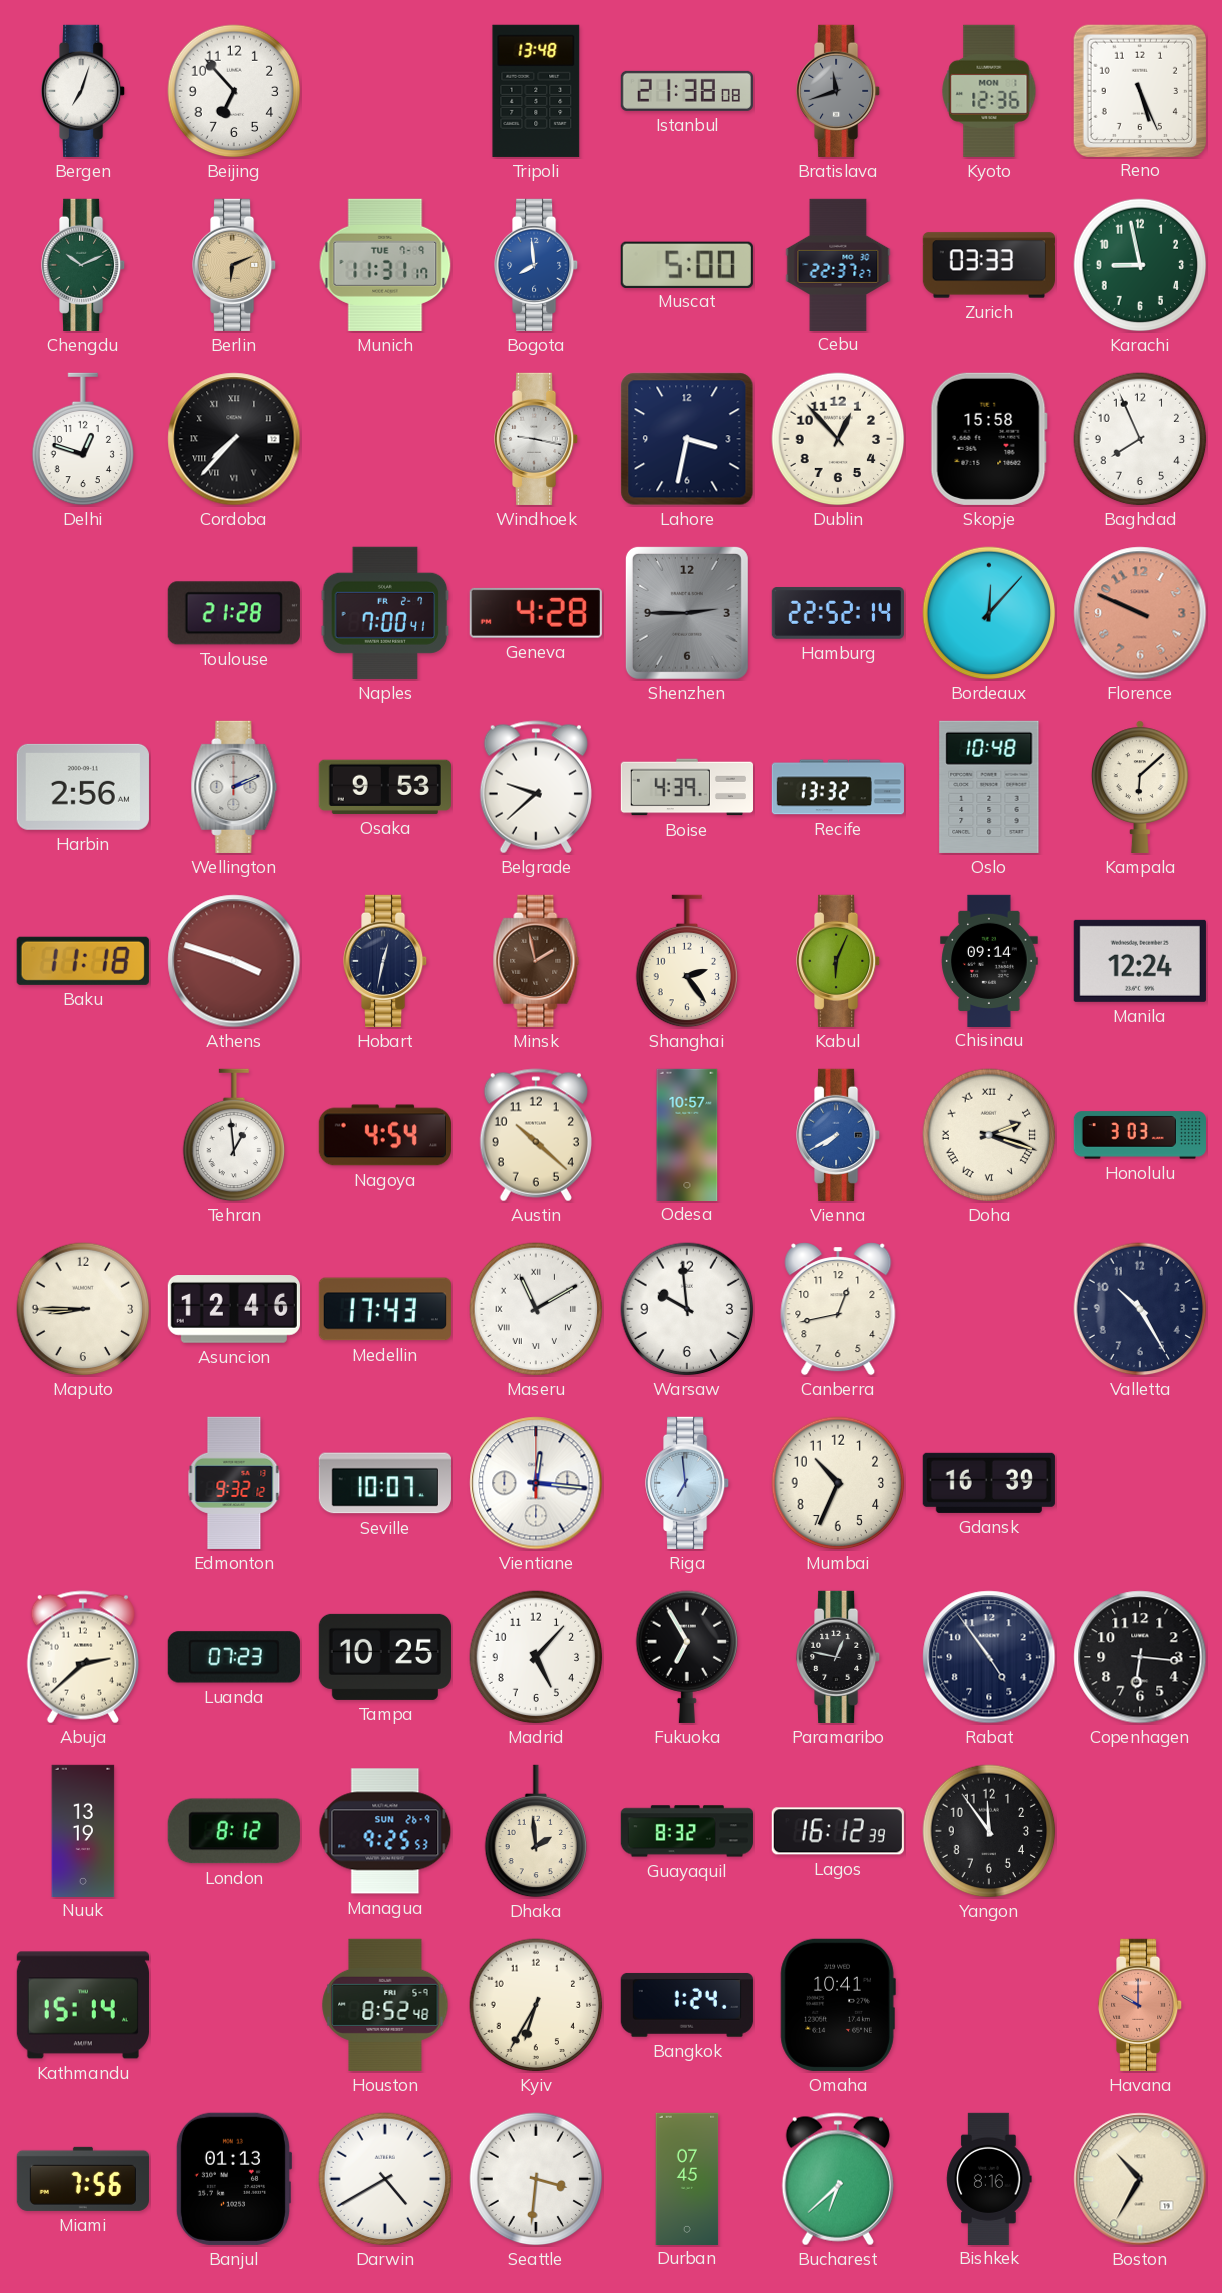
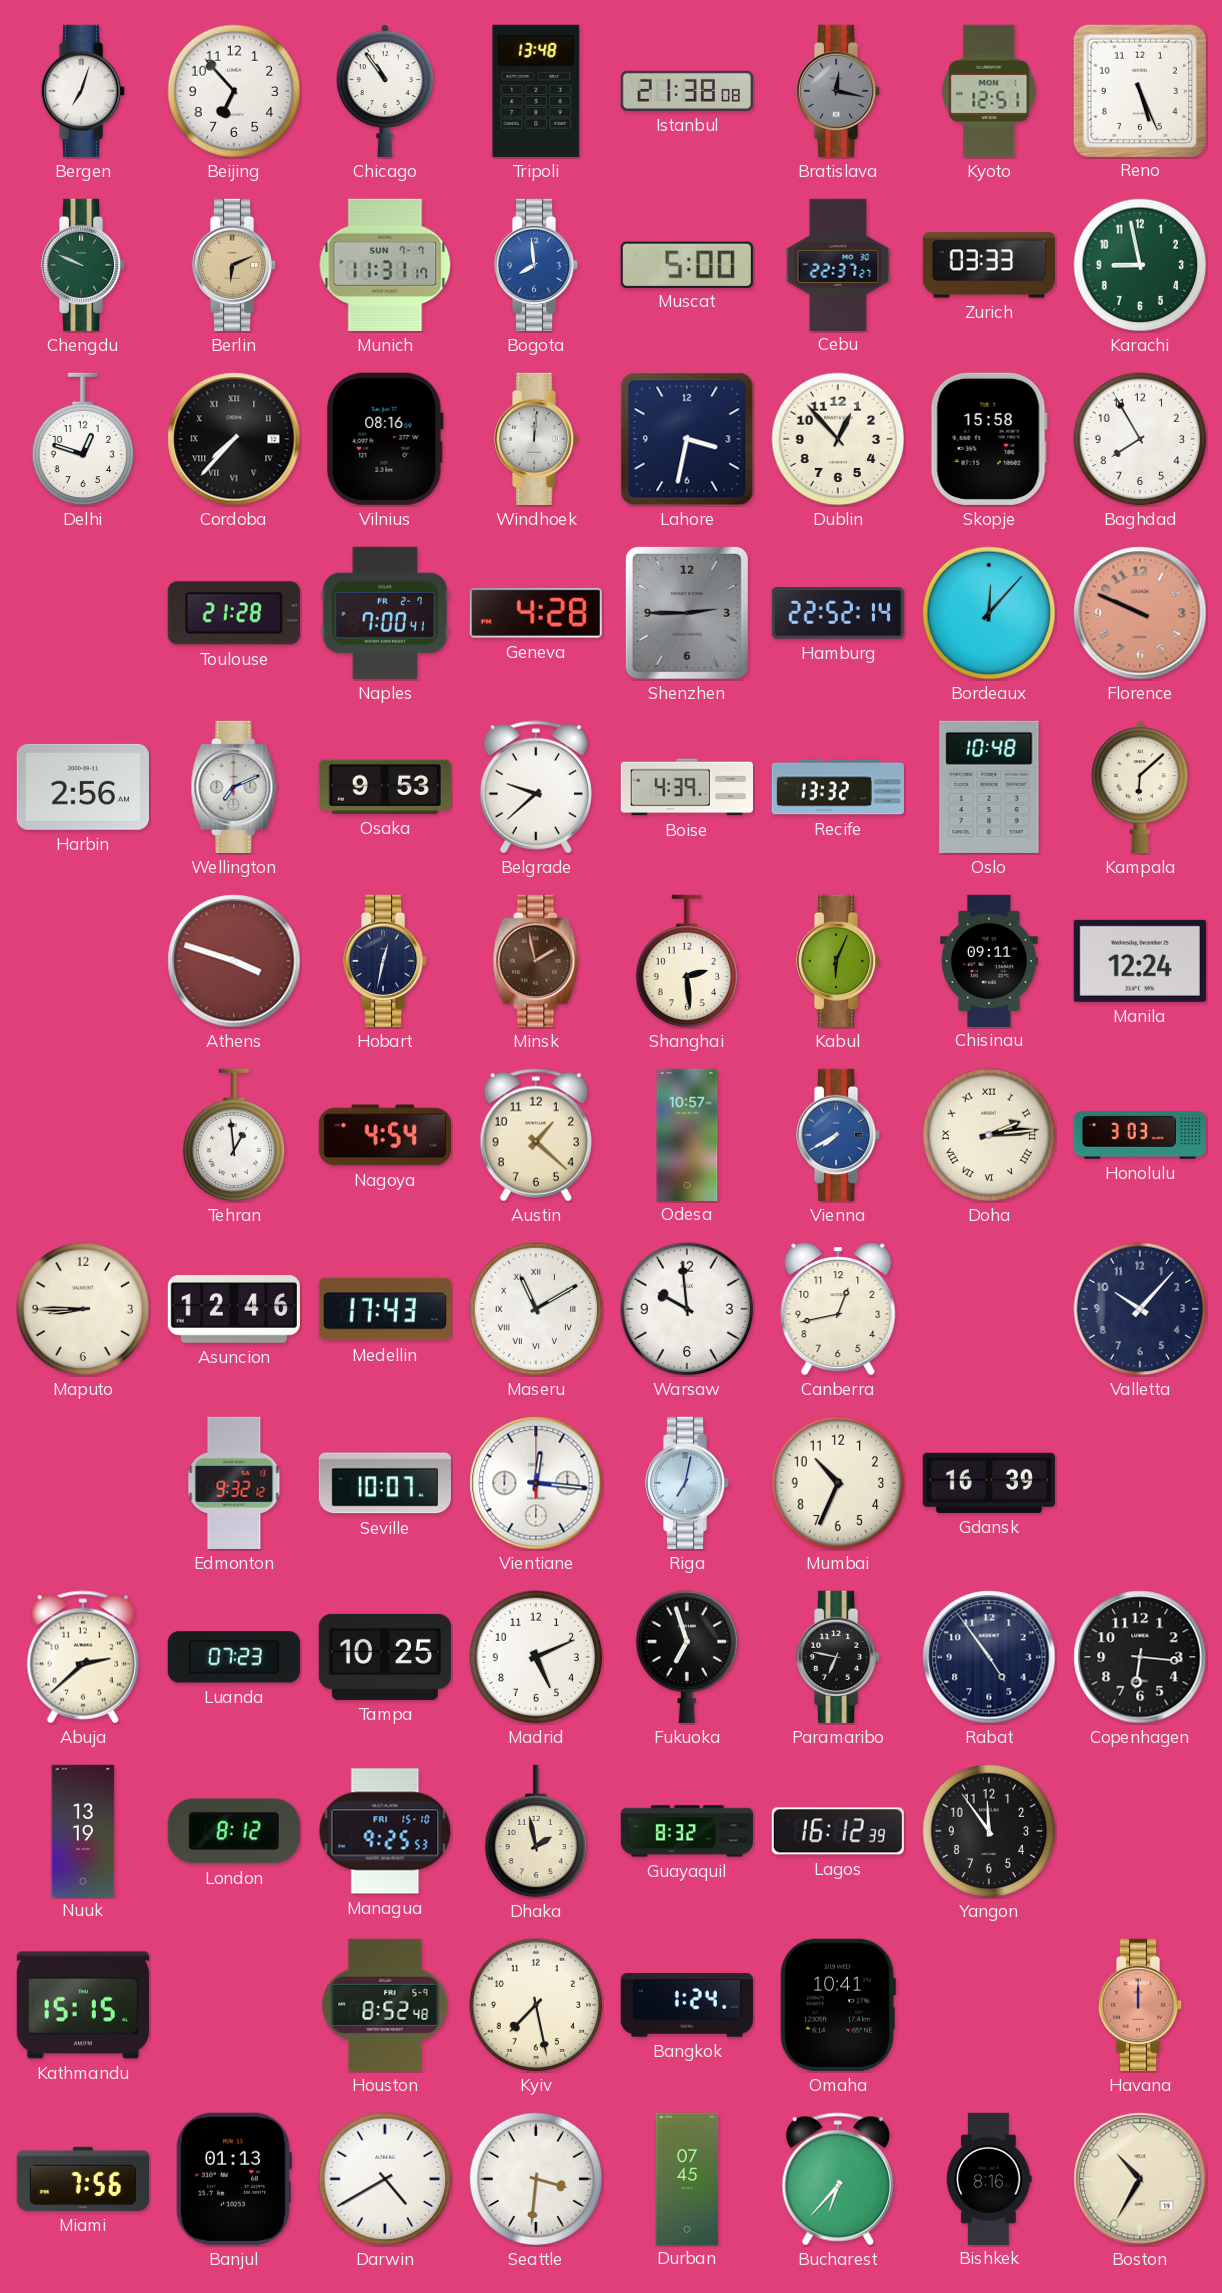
Chicago: none -> 10:54
Bratislava: 11:42 -> 12:17
Kyoto: 12:36 -> 12:51
Chengdu: 10:11 -> 9:49
Munich date: TUE 7-9 -> SUN 7-7
Vilnius: none -> 08:16
Windhoek: 9:17 -> 12:01
Baghdad: 7:56 -> 7:55
Wellington: 2:11 -> 7:11
Baku: 11:18 -> none
Shanghai: 2:24 -> 2:29
Chisinau: 09:14 -> 09:11
Austin: 10:22 -> 1:22
Doha: 2:18 -> 2:14
Valletta: 10:25 -> 10:07
Riga: 6:59 -> 7:02
Madrid: 5:07 -> 5:11
Fukuoka: 6:55 -> 6:57
Paramaribo: 12:47 -> 6:47
Managua date: SUN 26-9 -> FRI 15-10
Dhaka: 1:59 -> 1:58
Kathmandu: 15:14 -> 15:15
Kyiv: 6:35 -> 7:28
Havana: 10:00 -> 12:00
Bucharest: 6:38 -> 6:37
